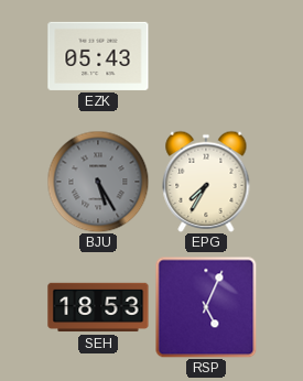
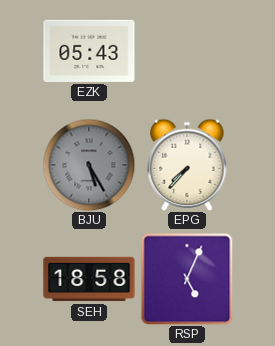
EPG: 7:35 -> 7:37
SEH: 18:53 -> 18:58
